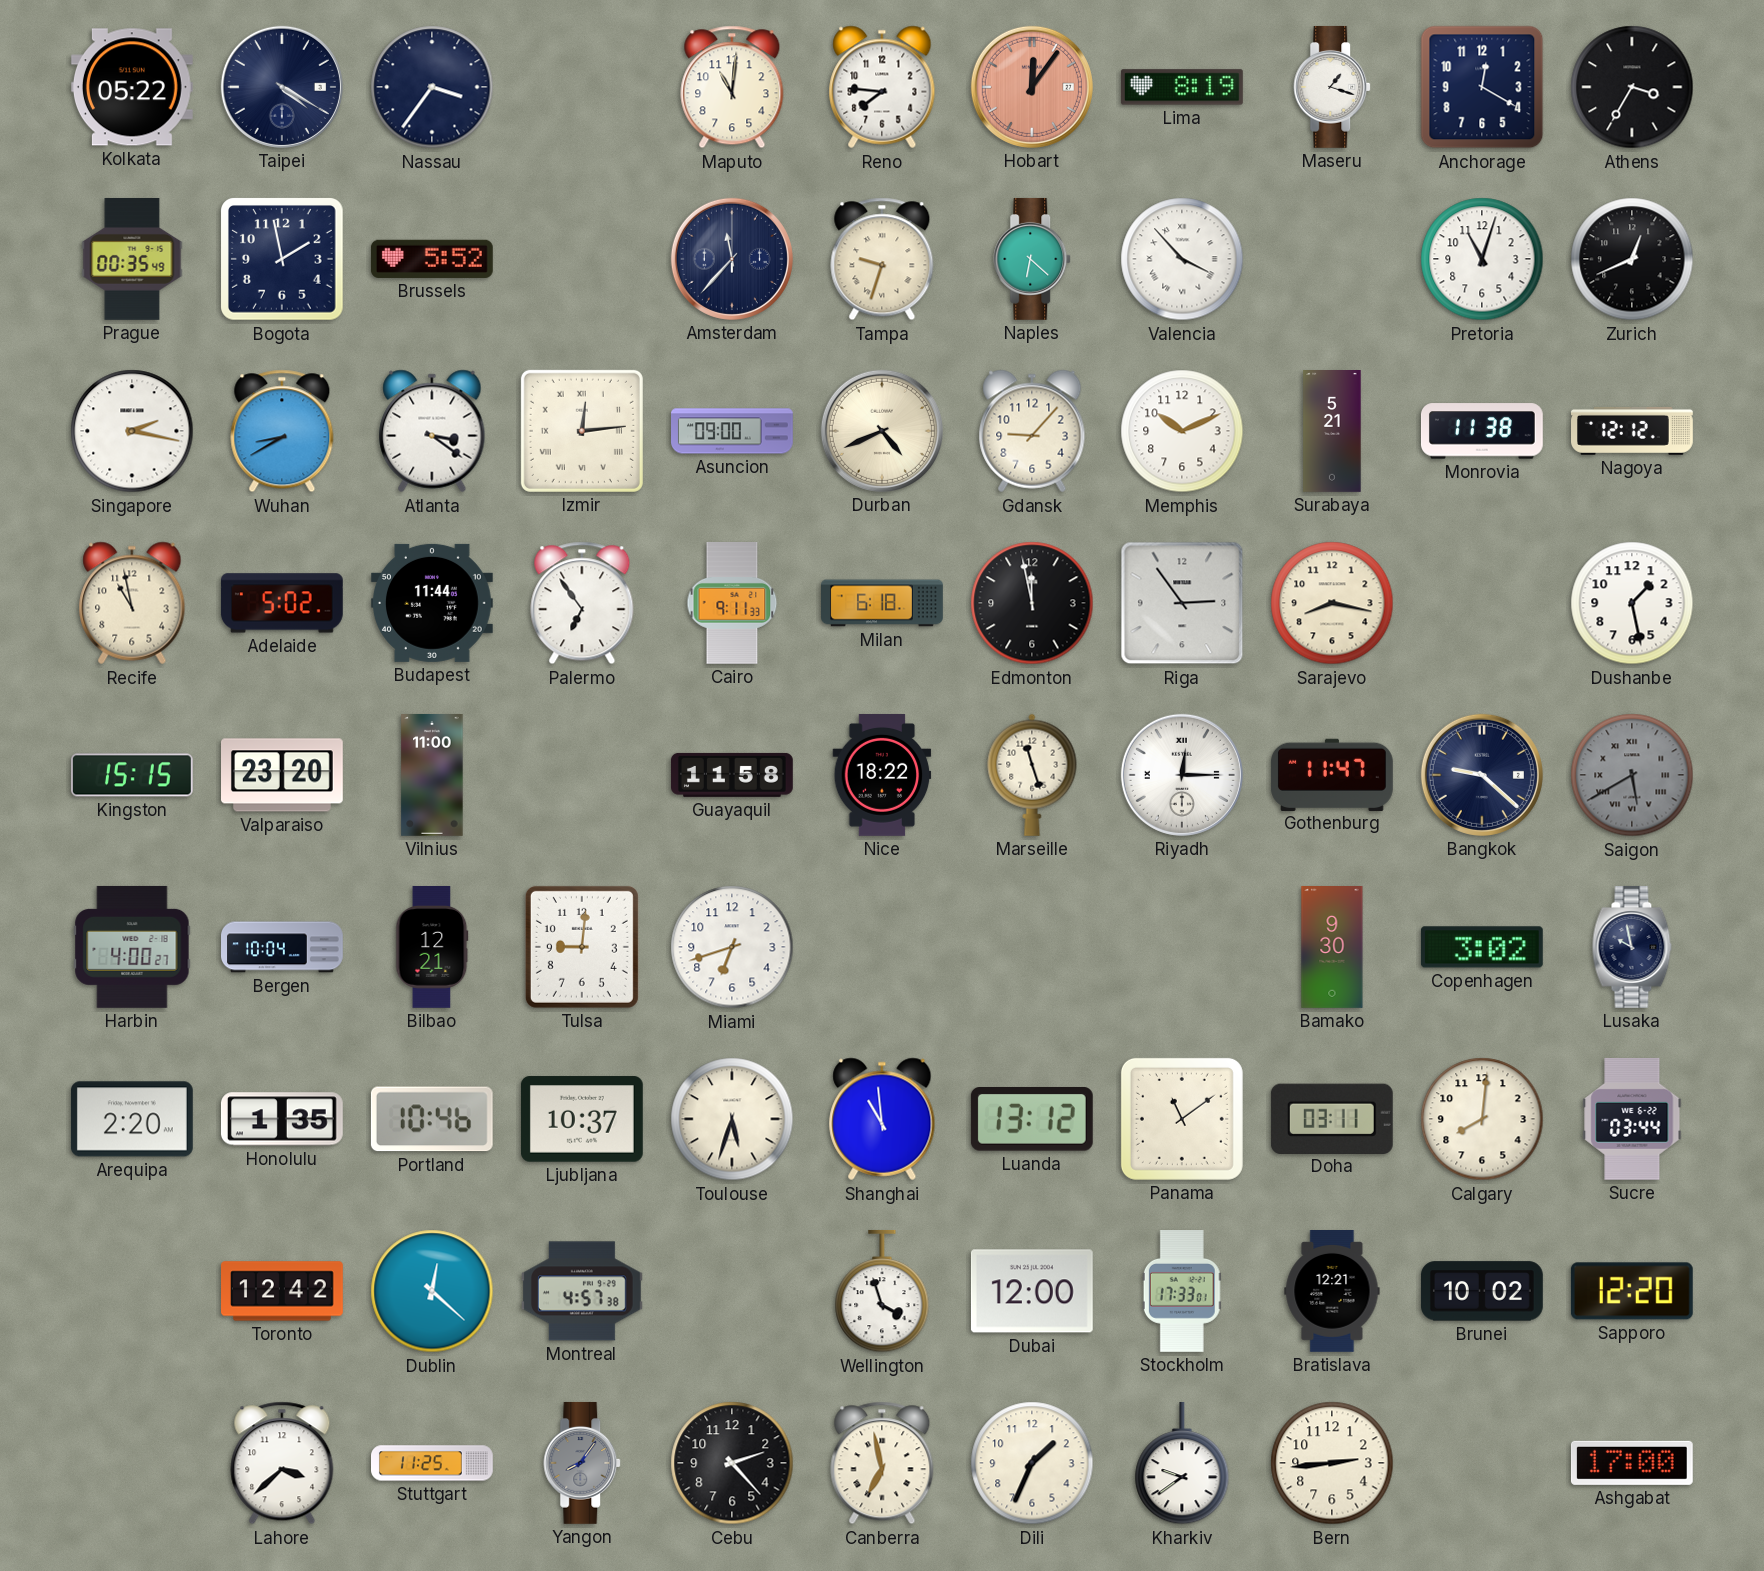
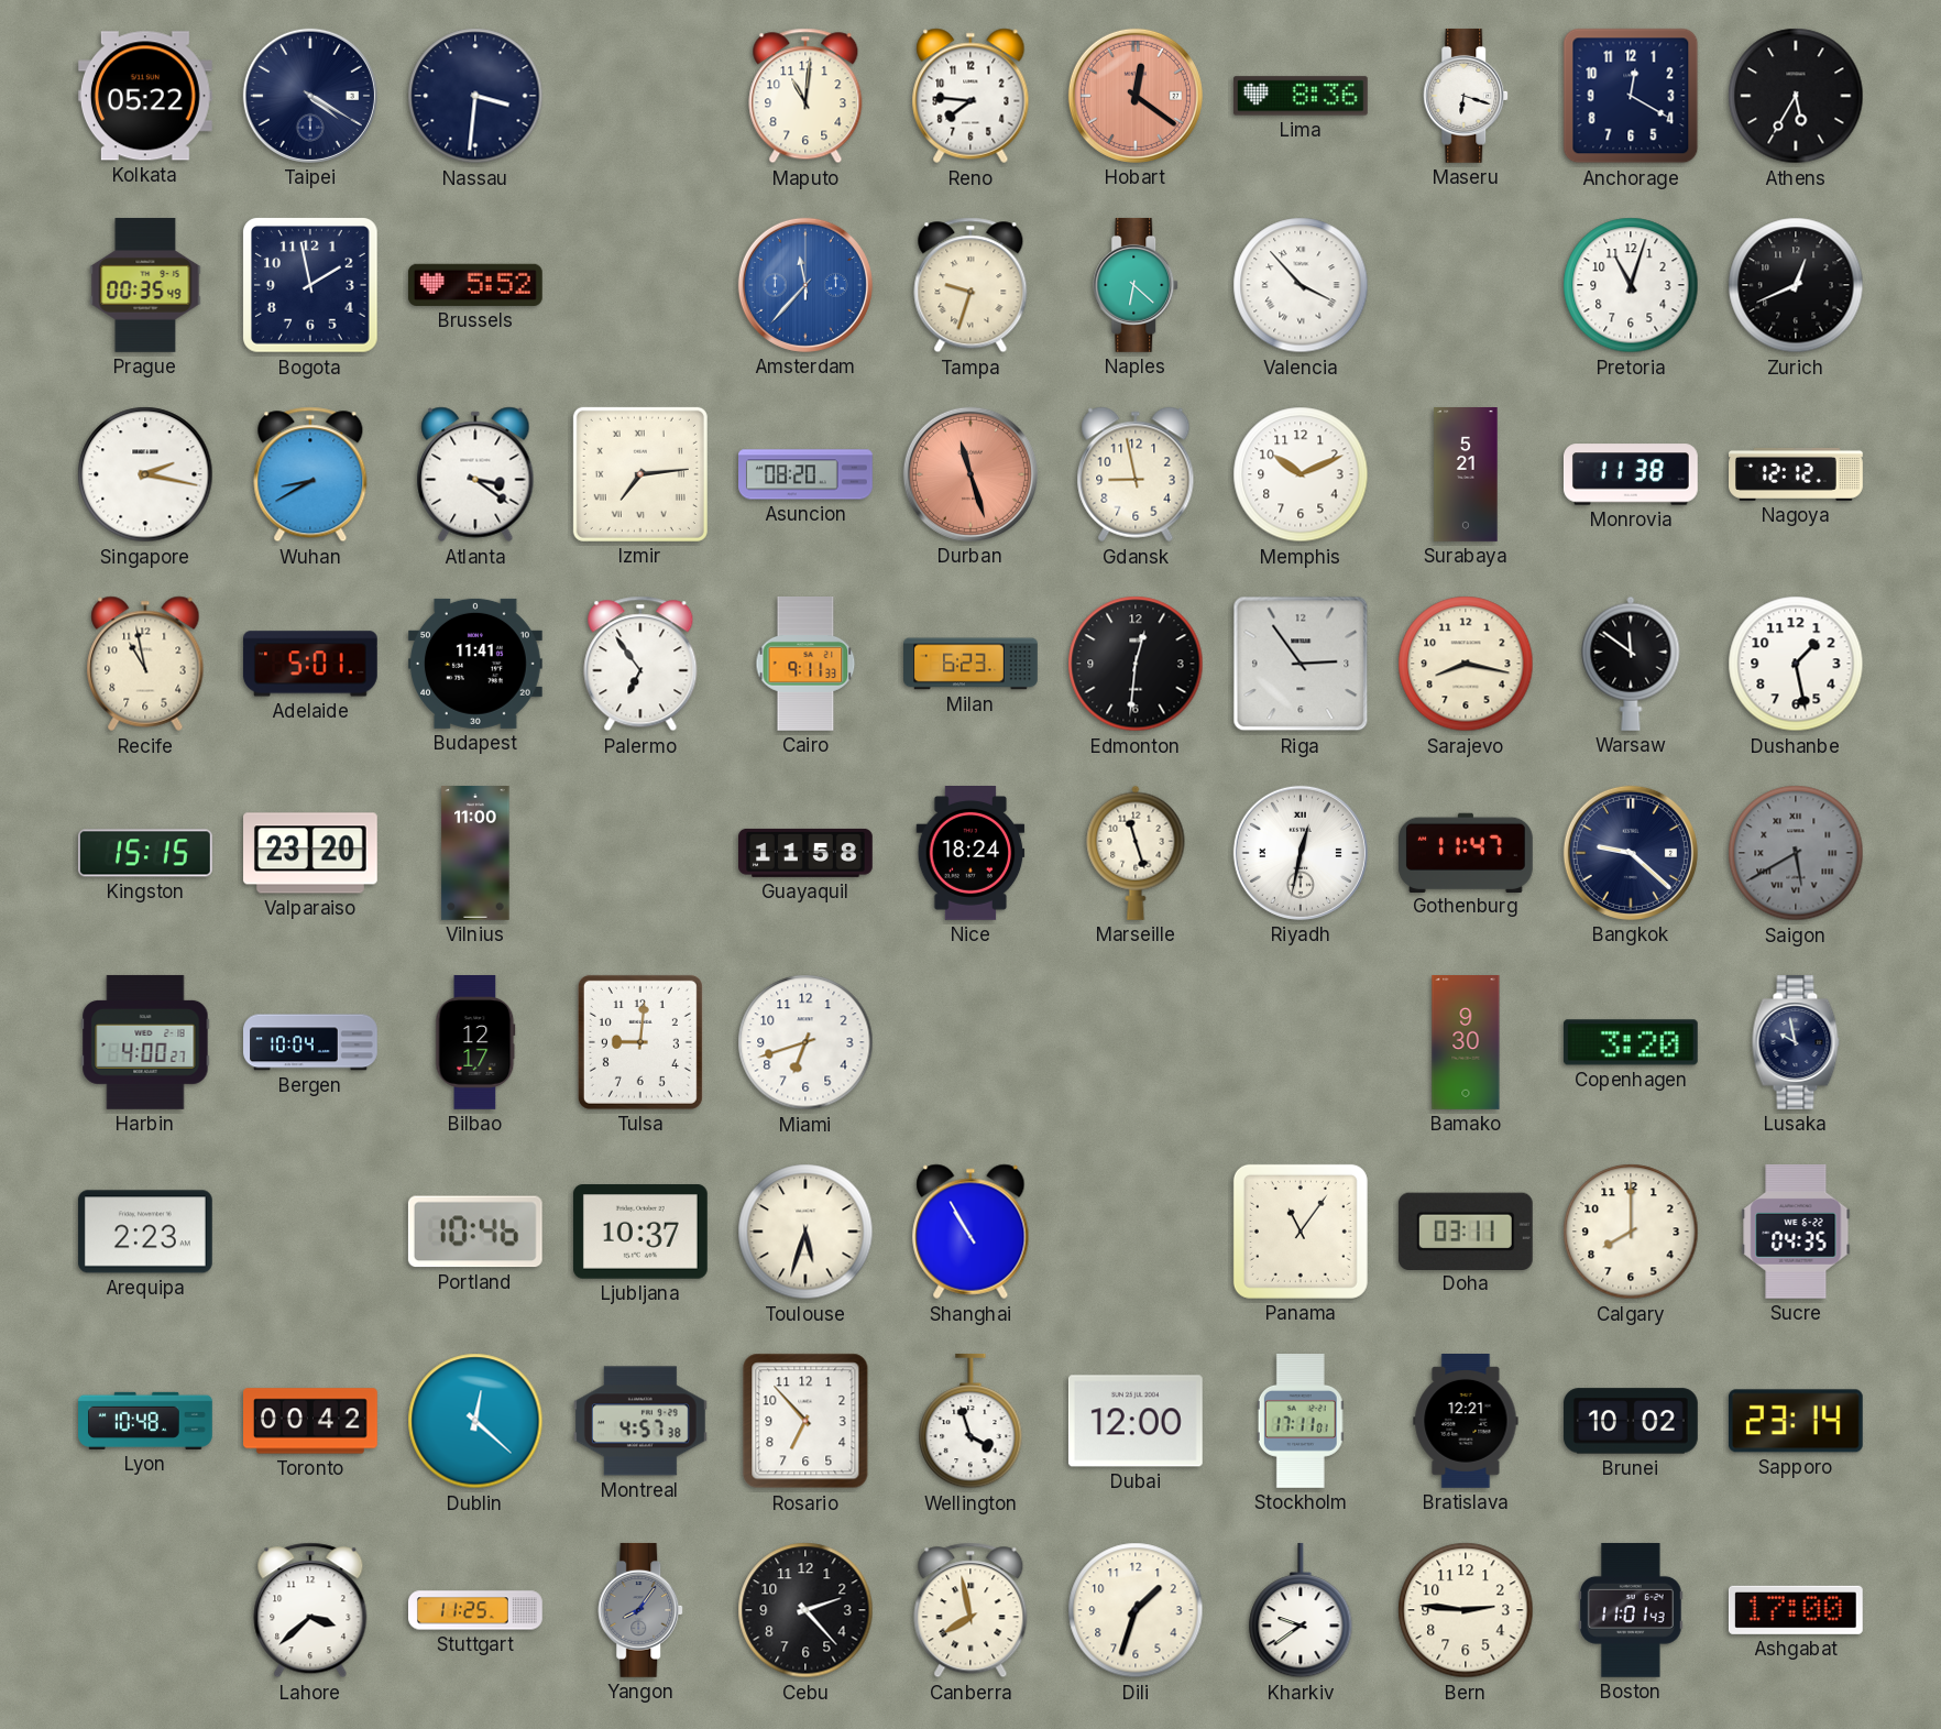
Nassau: 3:36 -> 3:31
Hobart: 12:06 -> 12:21
Lima: 8:19 -> 8:36
Maseru: 1:18 -> 6:18
Athens: 3:35 -> 5:35
Amsterdam dial: navy -> blue
Izmir: 12:14 -> 7:14
Asuncion: 09:00 -> 08:20
Durban: 4:41 -> 11:27
Durban dial: cream -> salmon
Gdansk: 9:07 -> 8:58
Adelaide: 5:02 -> 5:01
Budapest: 11:44 -> 11:41
Milan: 6:18 -> 6:23
Edmonton: 11:58 -> 12:31
Warsaw: none -> 11:51
Nice: 18:22 -> 18:24
Riyadh: 12:15 -> 12:32
Bilbao: 12:21 -> 12:17
Copenhagen: 3:02 -> 3:20
Arequipa: 2:20 -> 2:23
Honolulu: 1:35 -> none
Shanghai: 10:59 -> 10:55
Luanda: 13:12 -> none
Panama: 11:09 -> 11:06
Calgary: 8:01 -> 8:00
Sucre: 03:44 -> 04:35
Lyon: none -> 10:48
Toronto: 12:42 -> 00:42
Rosario: none -> 6:53
Stockholm: 17:33 -> 17:11
Sapporo: 12:20 -> 23:14
Canberra: 6:58 -> 7:58
Dili: 1:34 -> 1:33
Bern: 2:44 -> 2:46
Boston: none -> 11:01
